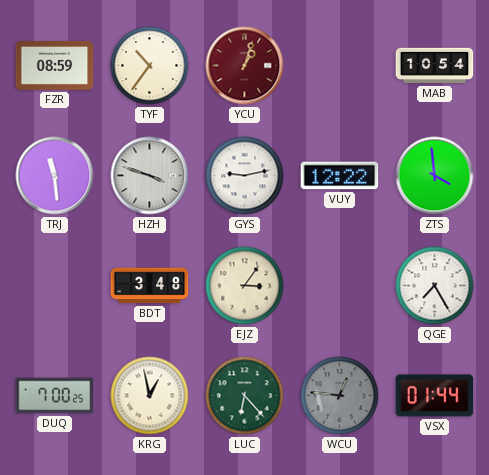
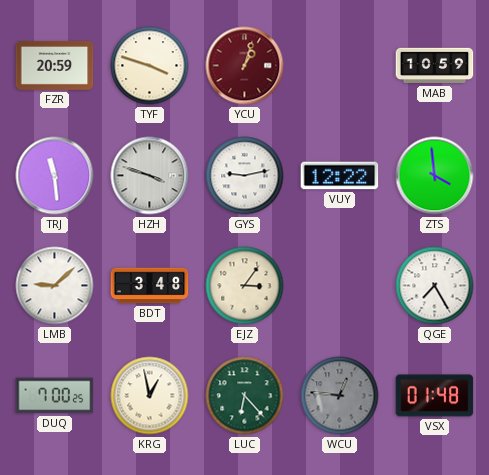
FZR: 08:59 -> 20:59
TYF: 10:36 -> 3:48
MAB: 10:54 -> 10:59
LMB: none -> 9:08
VSX: 01:44 -> 01:48
